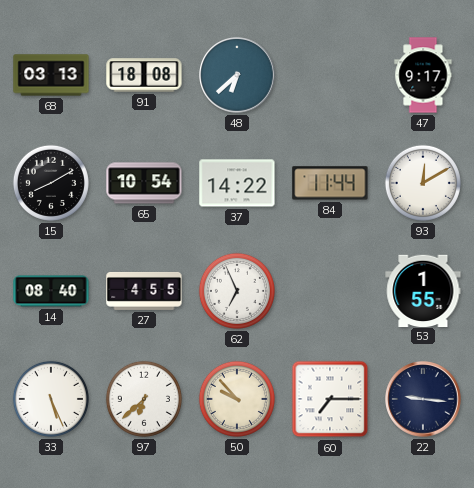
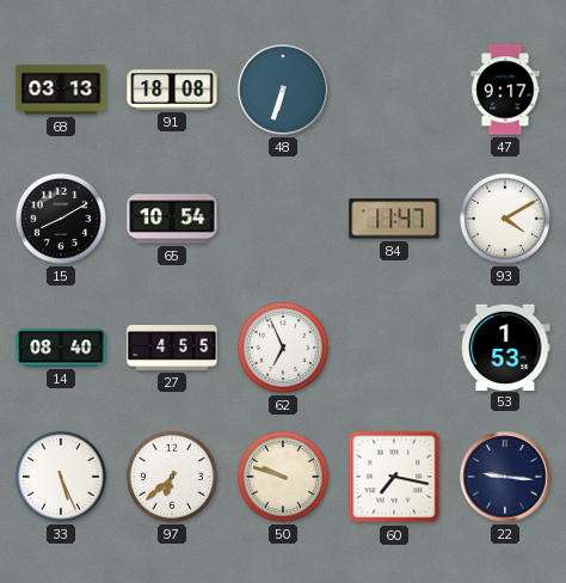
48: 6:38 -> 6:33
37: 14:22 -> none
84: 11:44 -> 11:47
93: 12:10 -> 4:10
53: 1:55 -> 1:53
50: 9:53 -> 9:48
60: 7:15 -> 7:17
